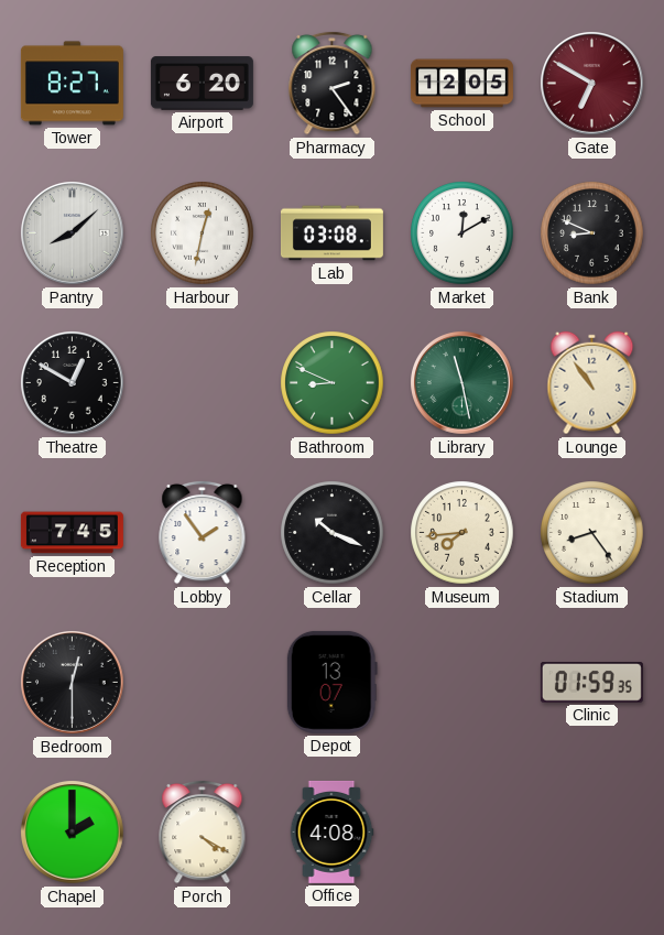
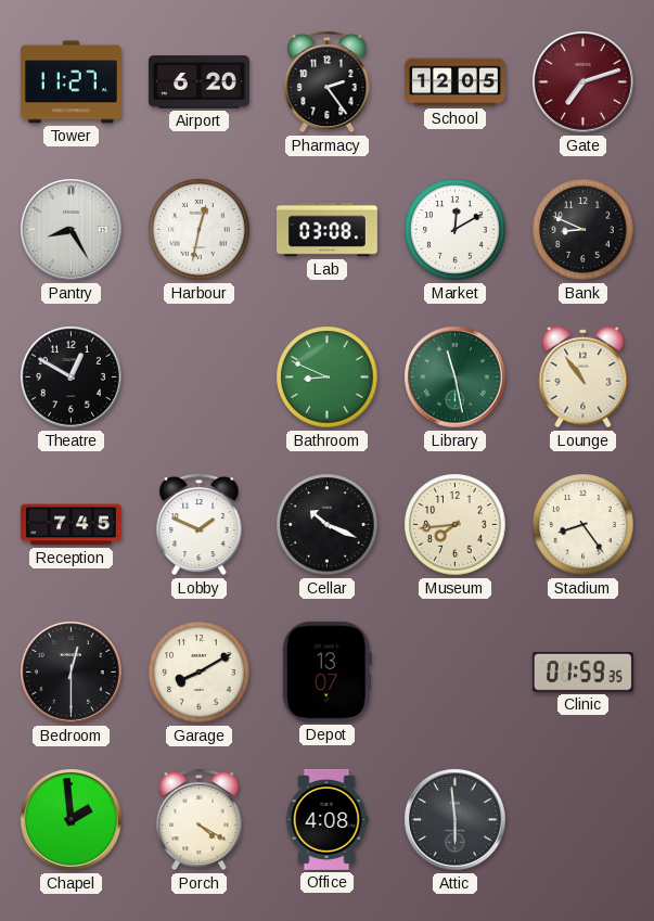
Tower: 8:27 -> 11:27
Gate: 6:50 -> 7:12
Pantry: 8:08 -> 8:25
Lobby: 1:54 -> 1:49
Garage: none -> 8:10
Chapel: 2:00 -> 1:59
Attic: none -> 5:59
